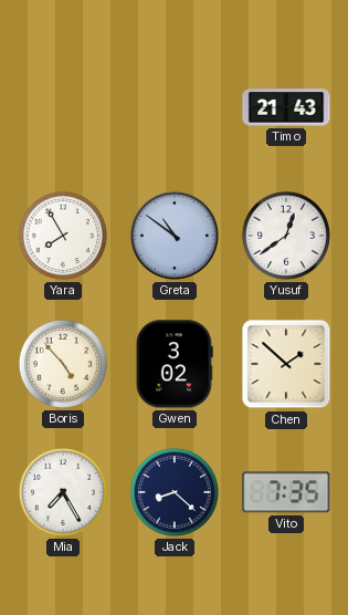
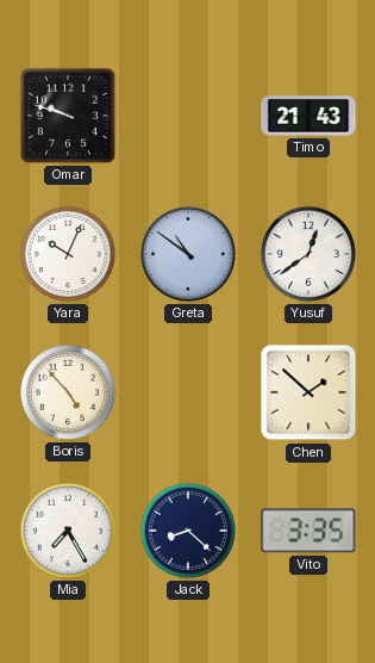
Omar: none -> 9:48
Yara: 7:55 -> 10:04
Gwen: 3:02 -> none
Vito: 7:35 -> 3:35
